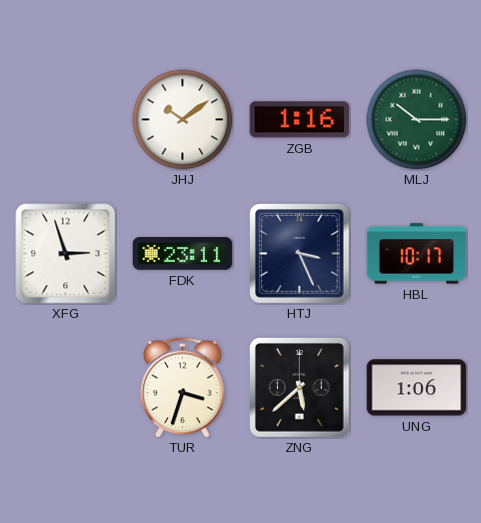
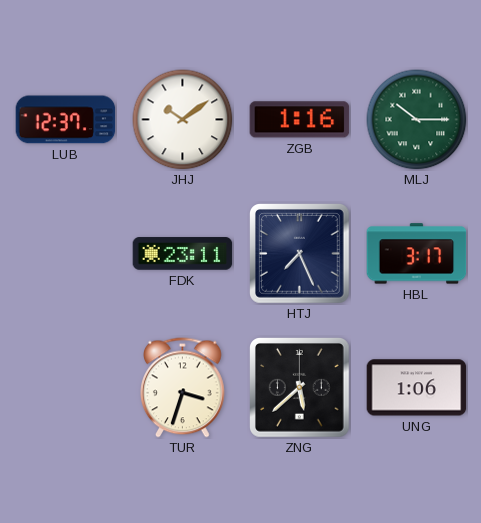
LUB: none -> 12:37
XFG: 2:57 -> none
HTJ: 3:26 -> 7:26
HBL: 10:17 -> 3:17
